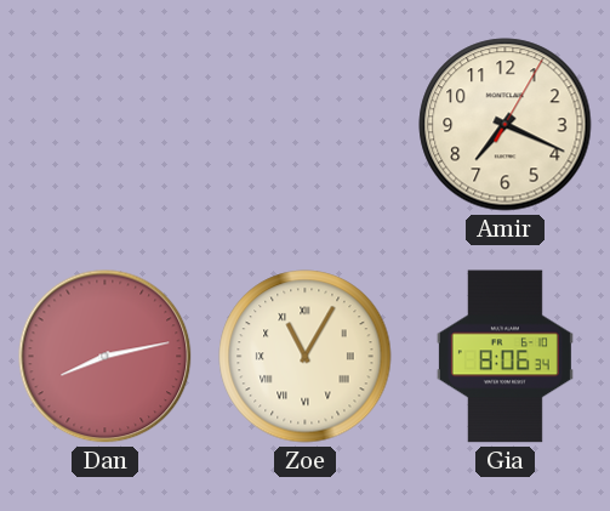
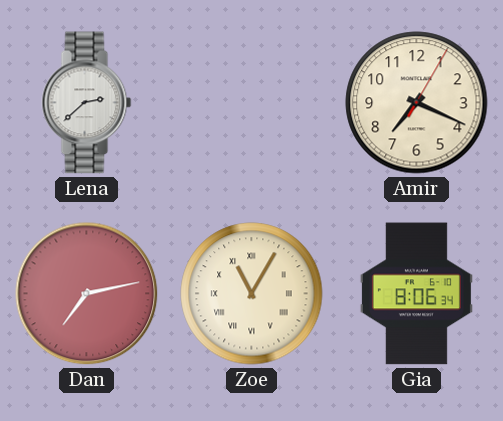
Lena: none -> 2:38
Dan: 8:13 -> 7:13
